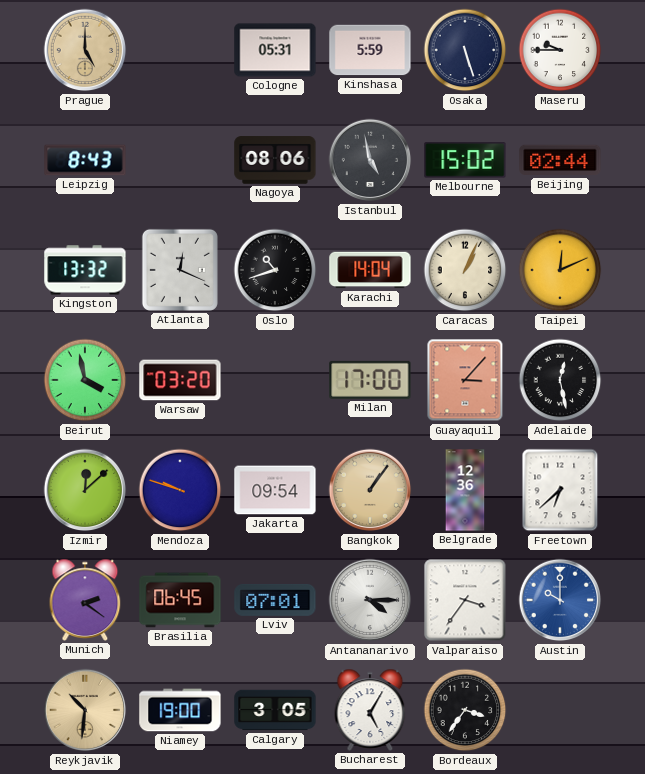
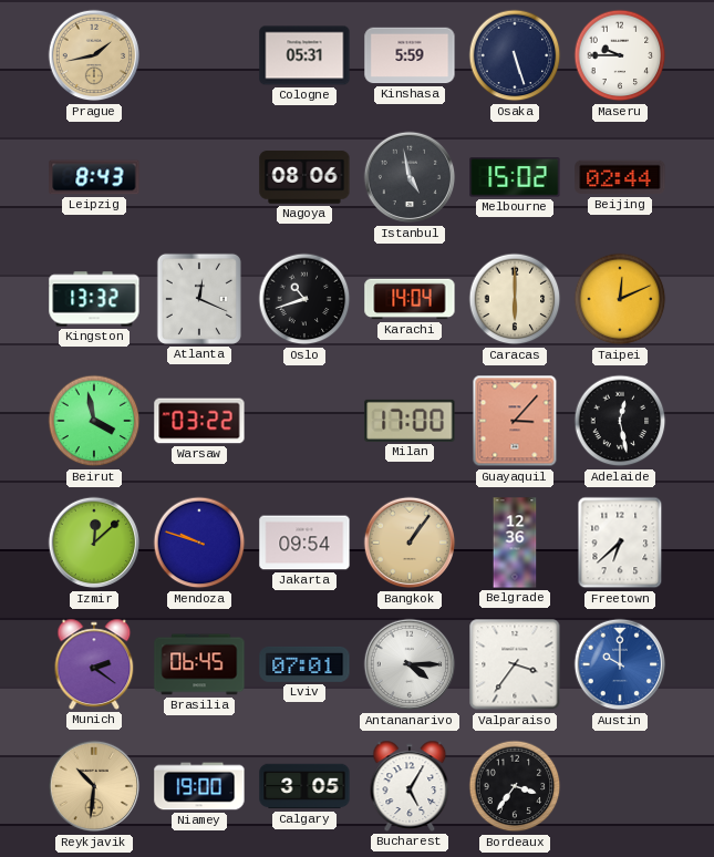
Prague: 5:00 -> 1:43
Caracas: 1:04 -> 6:00
Warsaw: 03:20 -> 03:22
